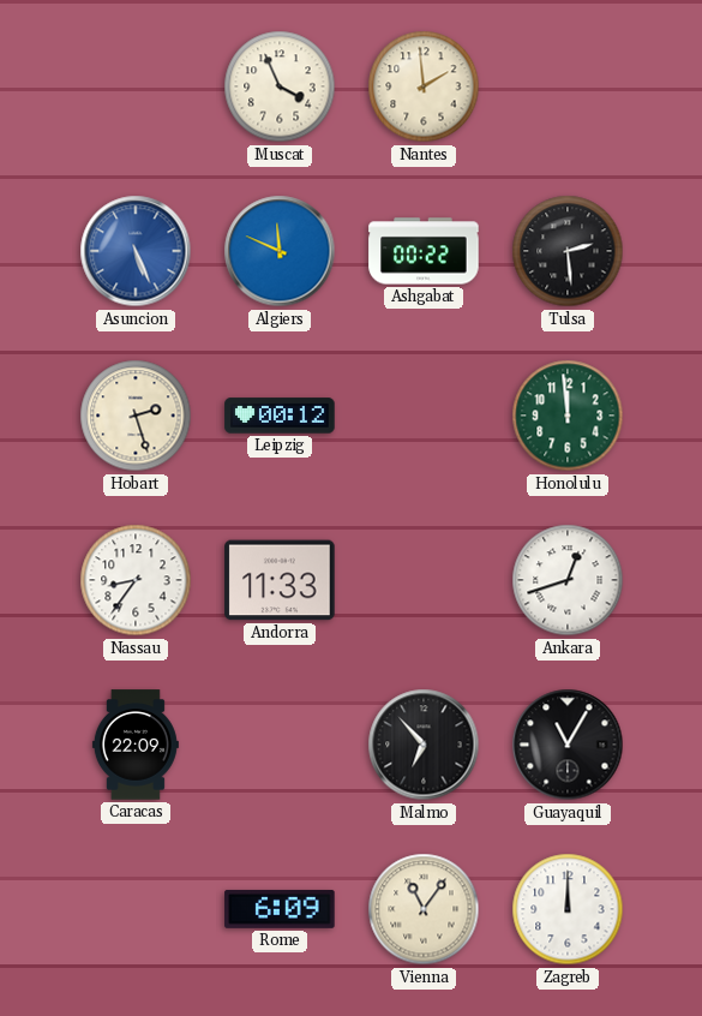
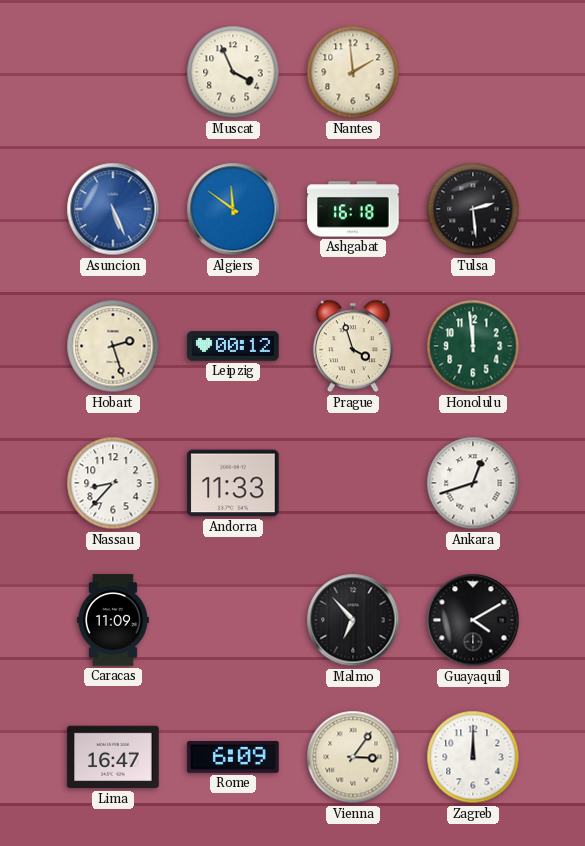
Algiers: 11:49 -> 11:51
Ashgabat: 00:22 -> 16:18
Prague: none -> 3:57
Nassau: 8:36 -> 8:37
Caracas: 22:09 -> 11:09
Guayaquil: 11:05 -> 4:10
Lima: none -> 16:47
Vienna: 11:06 -> 3:06
